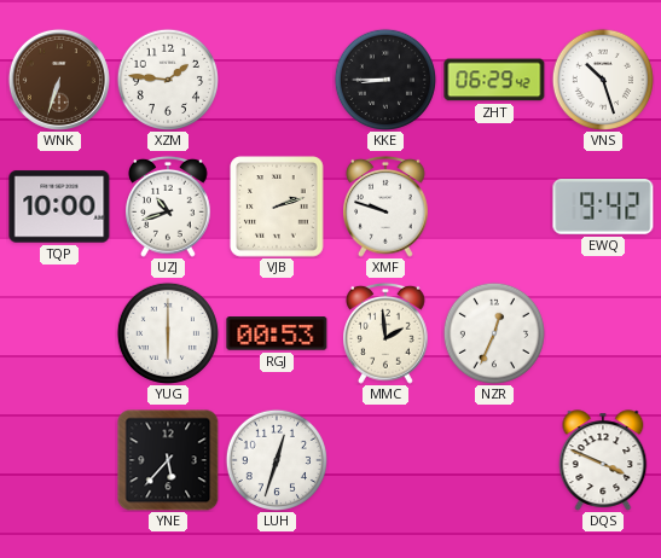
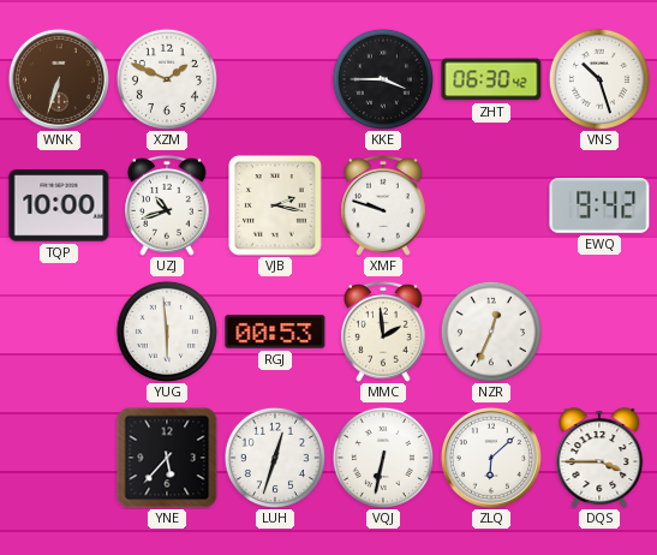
XZM: 1:46 -> 1:49
KKE: 8:45 -> 3:45
ZHT: 06:29 -> 06:30
VJB: 2:12 -> 2:17
YUG: 6:00 -> 5:59
VQJ: none -> 6:32
ZLQ: none -> 6:08
DQS: 3:49 -> 3:45
